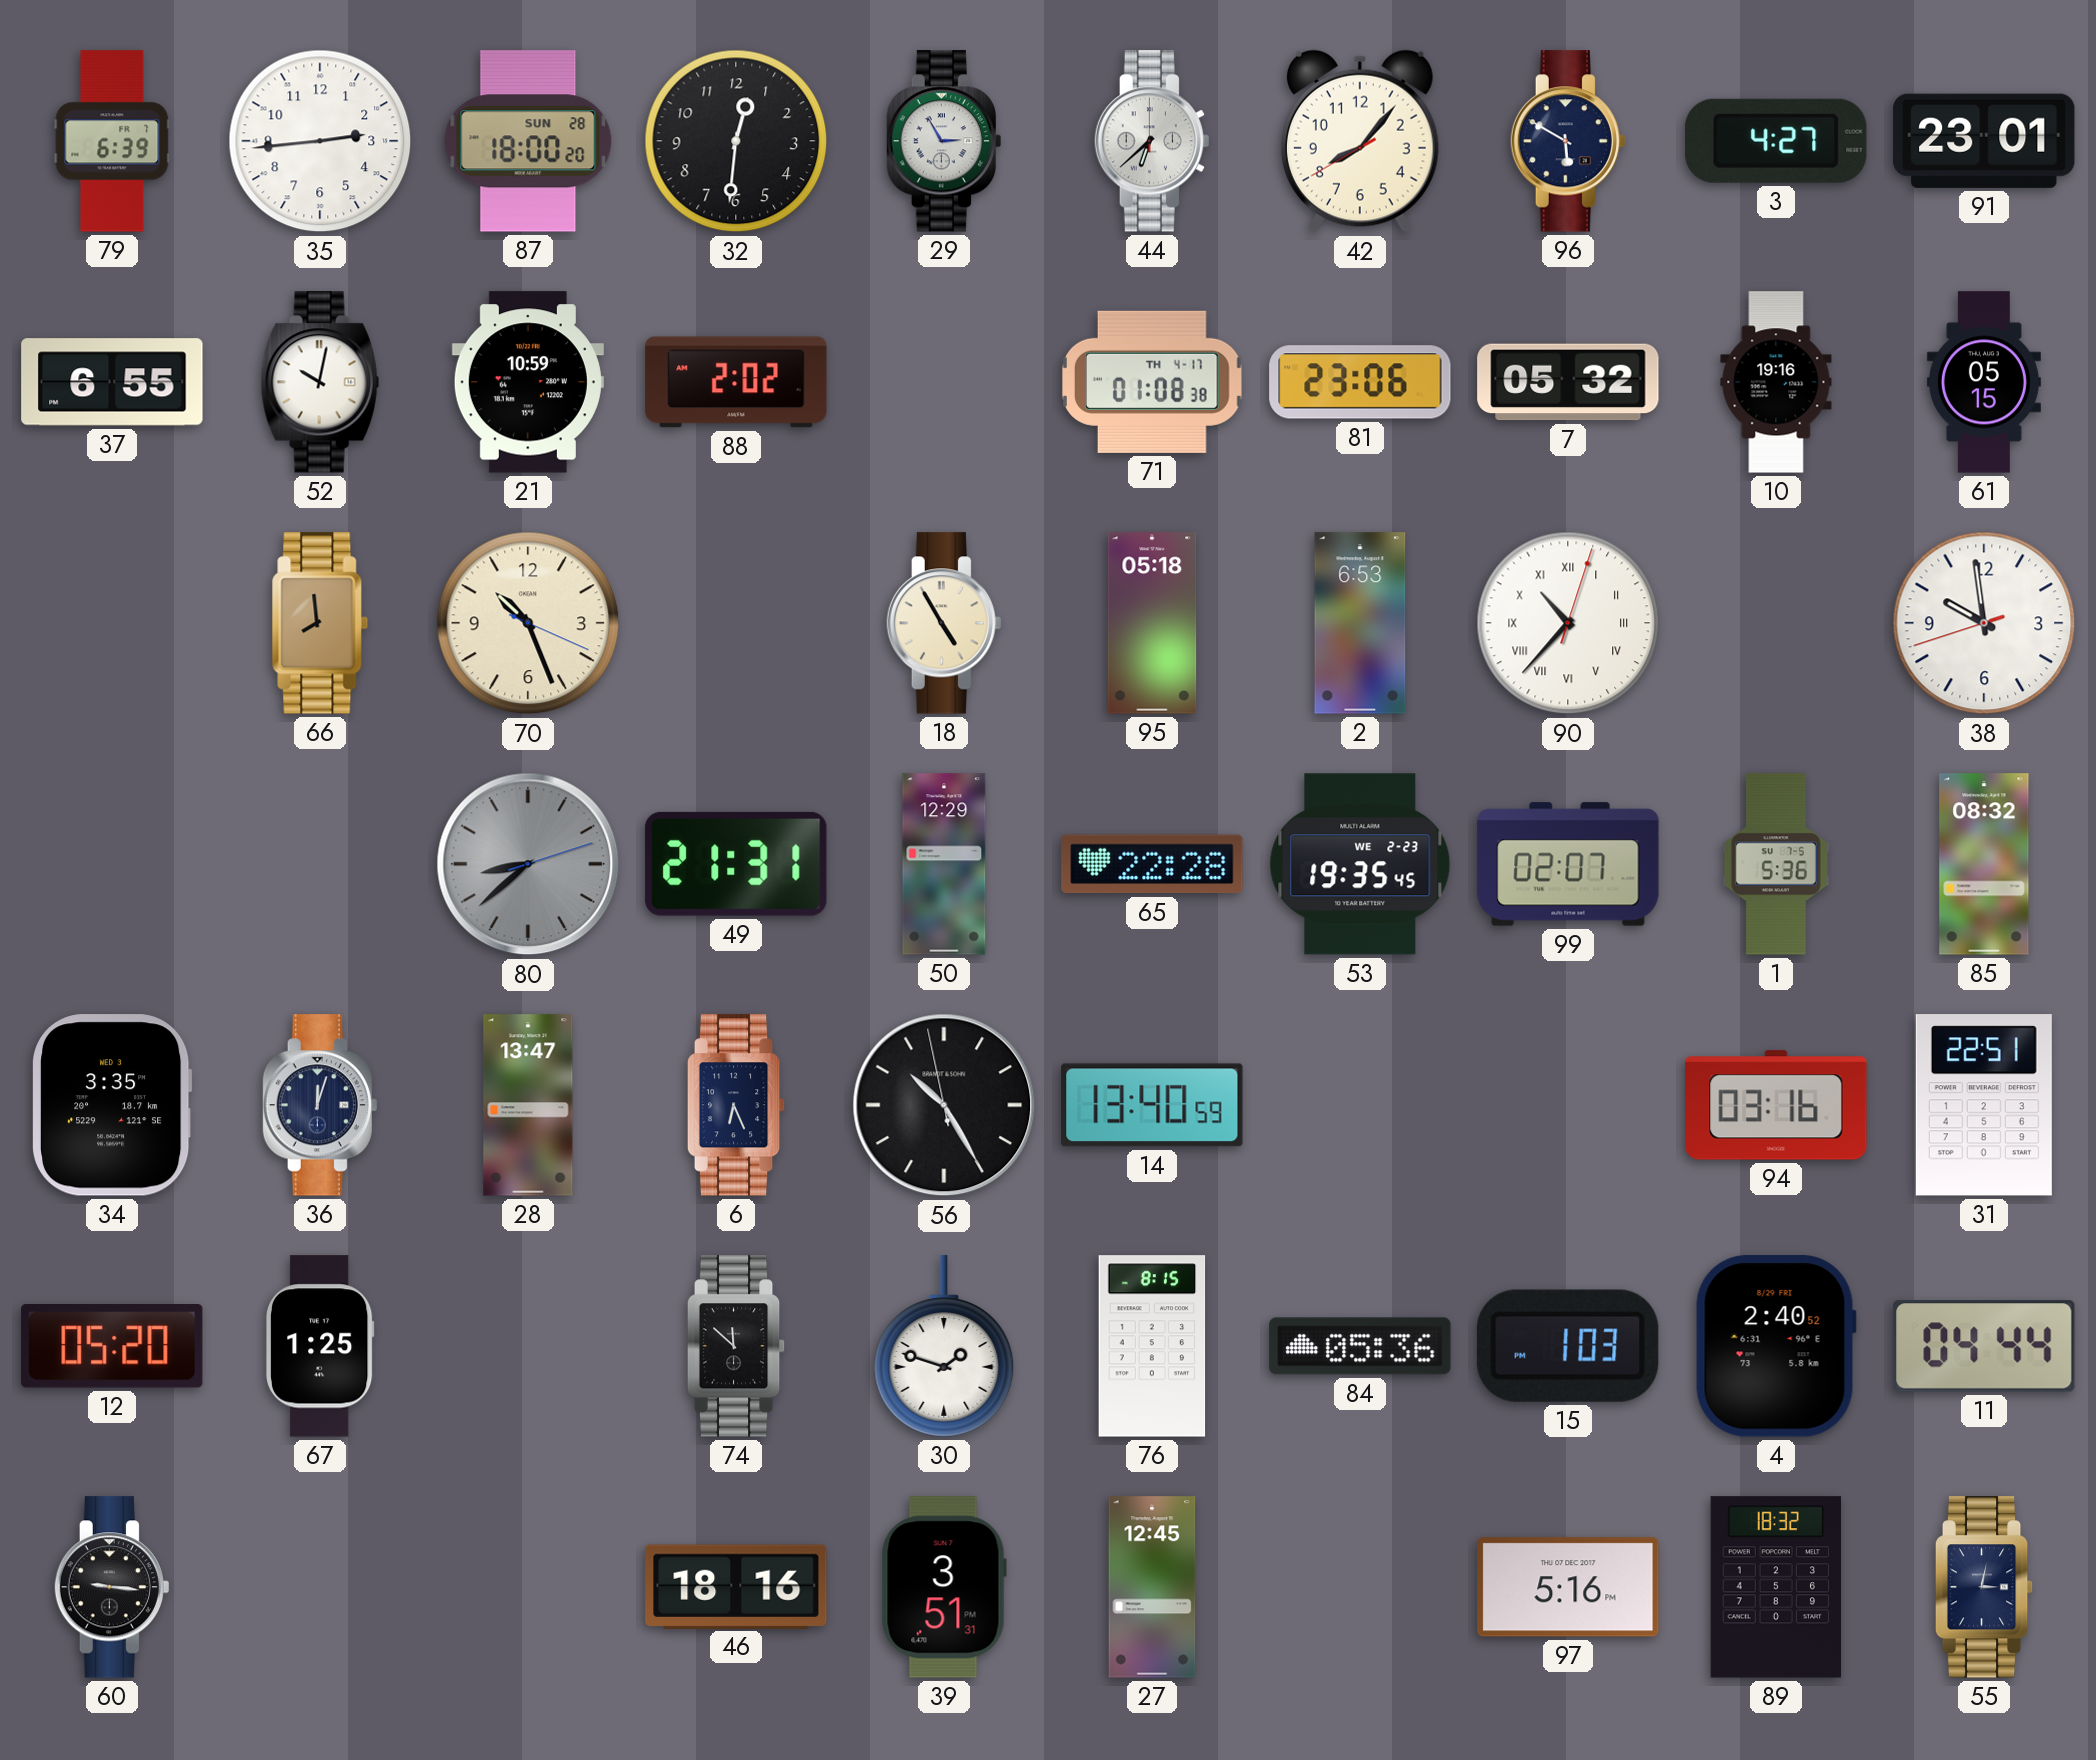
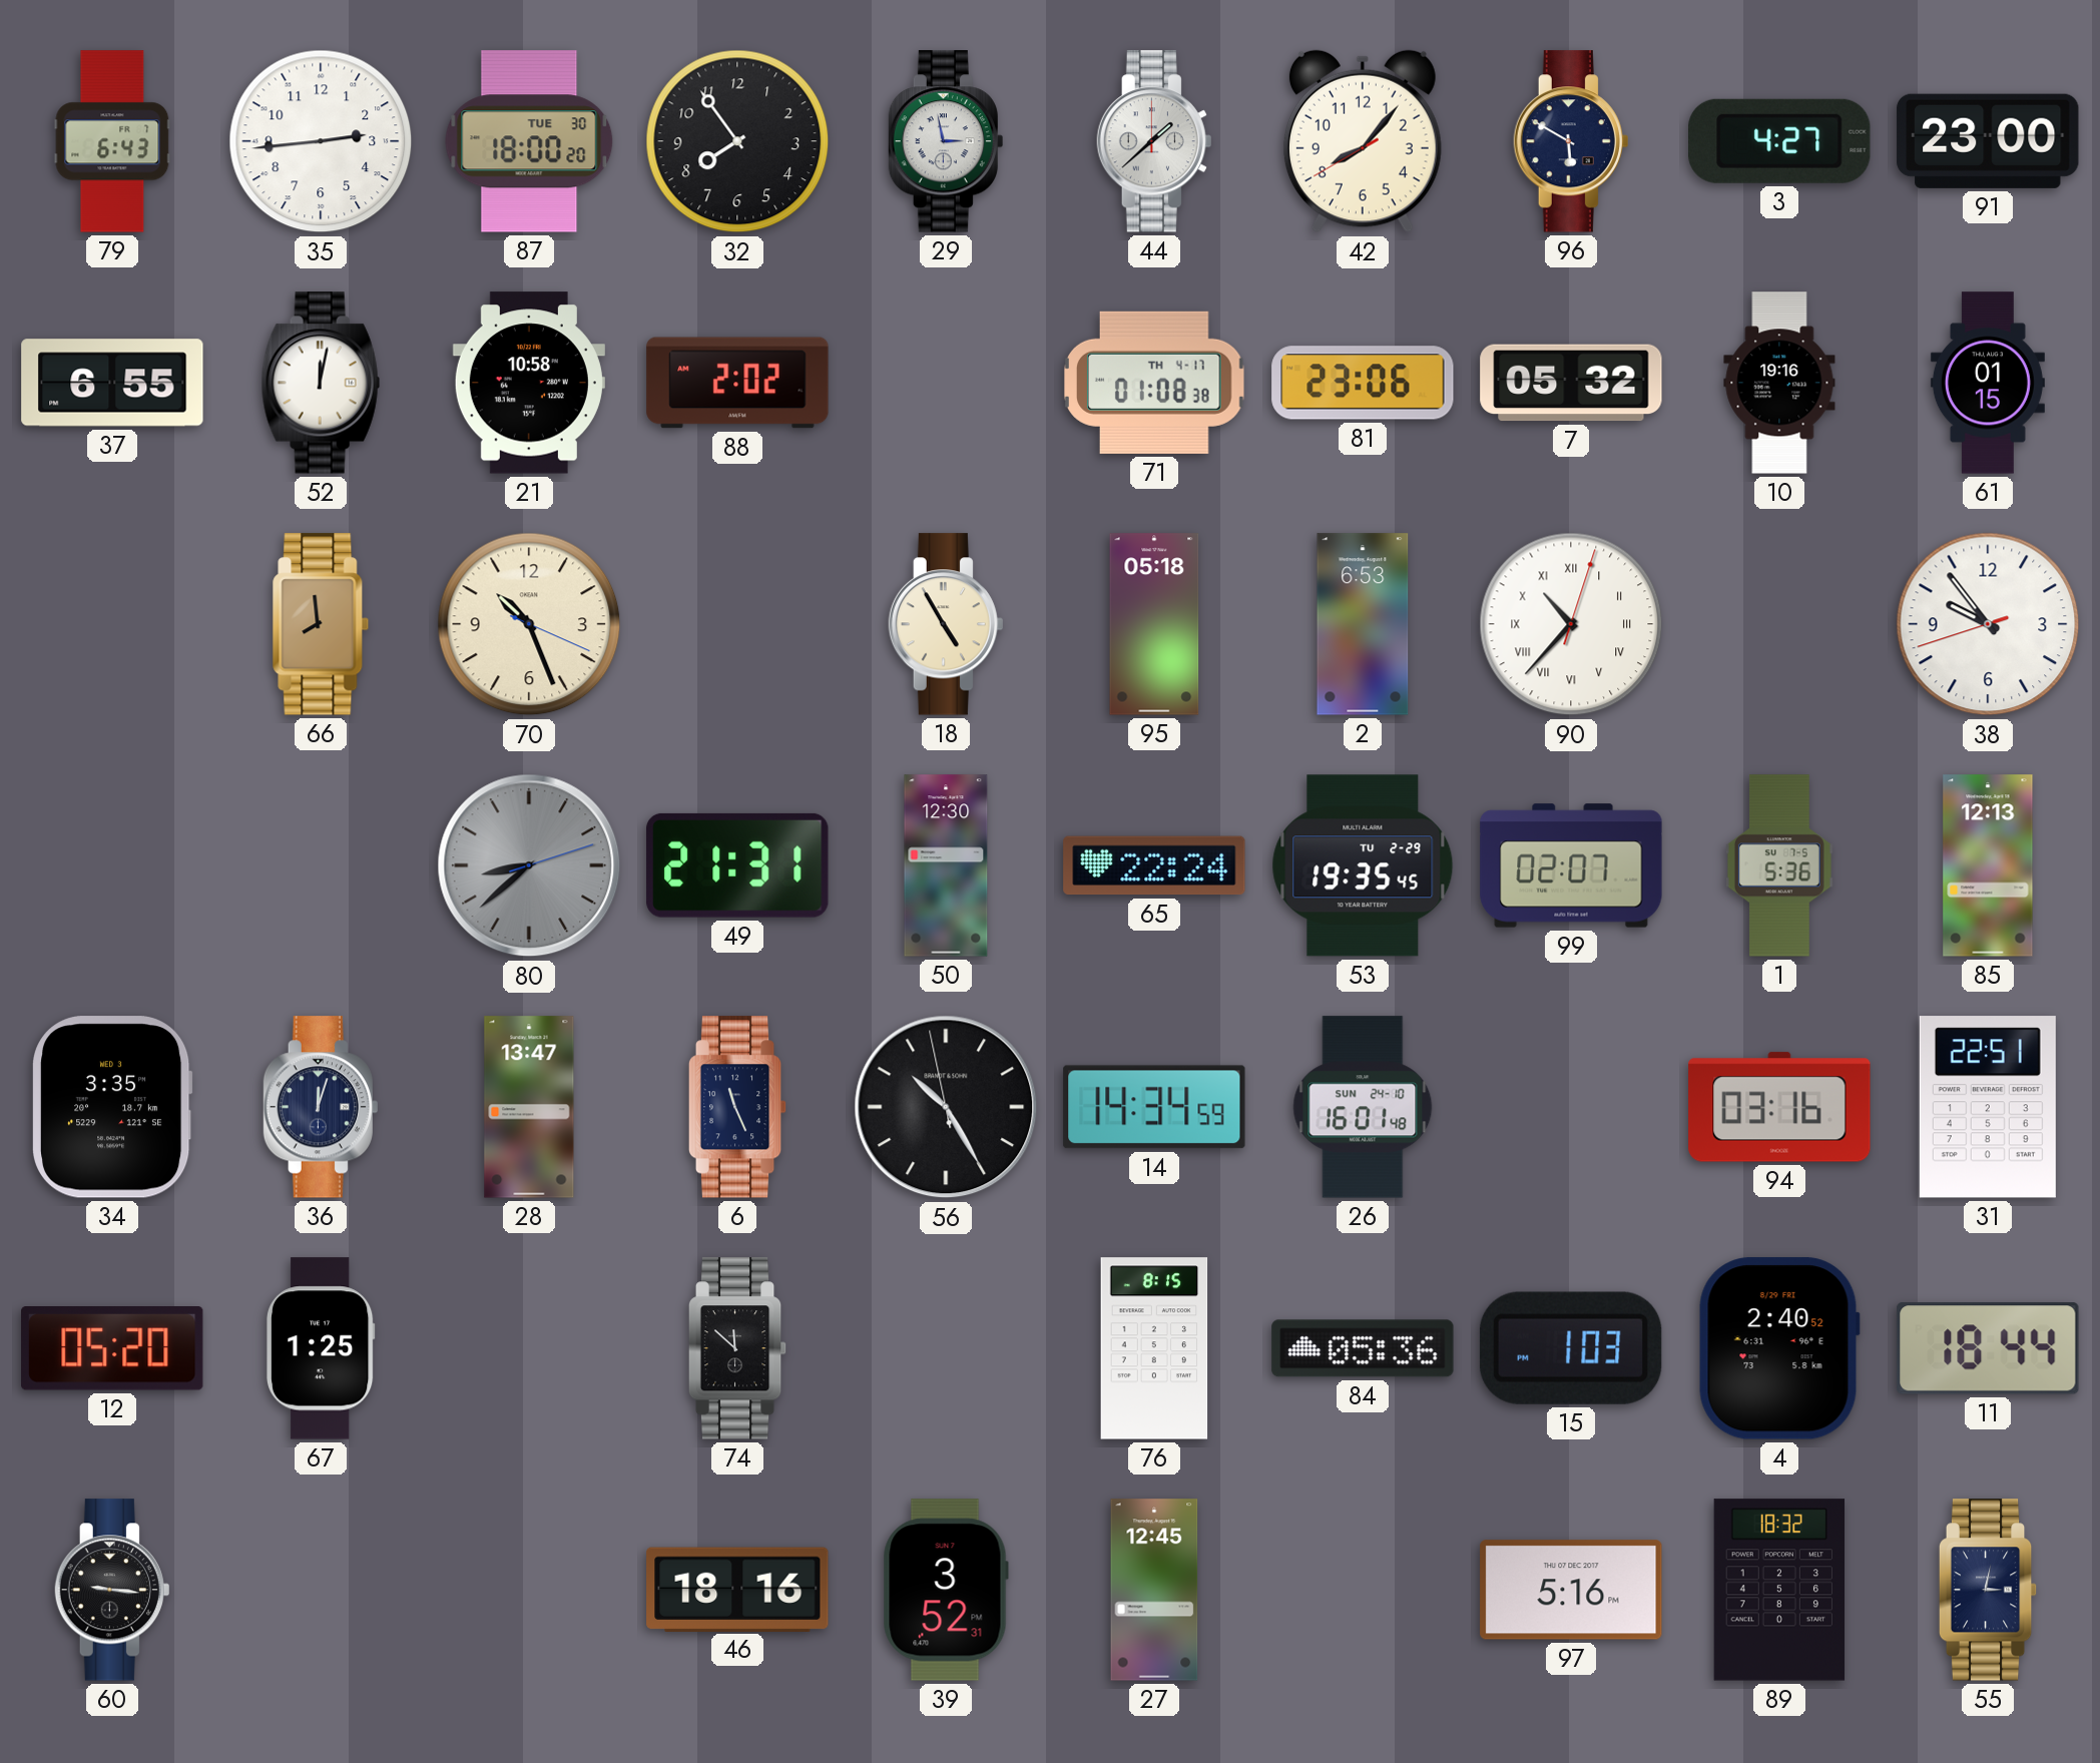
79: 6:39 -> 6:43
87 date: SUN 28 -> TUE 30
32: 12:31 -> 7:54
29: 2:55 -> 2:58
44: 6:38 -> 1:38
91: 23:01 -> 23:00
52: 10:02 -> 12:02
21: 10:59 -> 10:58
61: 05:15 -> 01:15
38: 9:58 -> 9:53
50: 12:29 -> 12:30
65: 22:28 -> 22:24
53 date: WE 2-23 -> TU 2-29
85: 08:32 -> 12:13
6: 6:26 -> 11:26
14: 13:40 -> 14:34
26: none -> 16:01
30: 1:48 -> none
11: 04:44 -> 18:44
39: 3:51 -> 3:52
